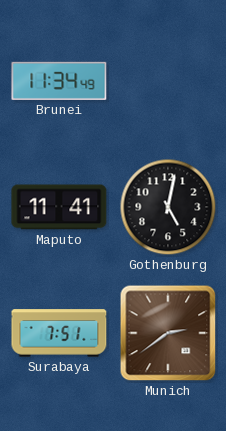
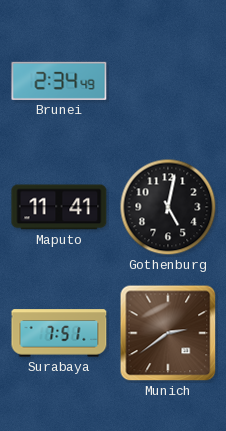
Brunei: 11:34 -> 2:34
